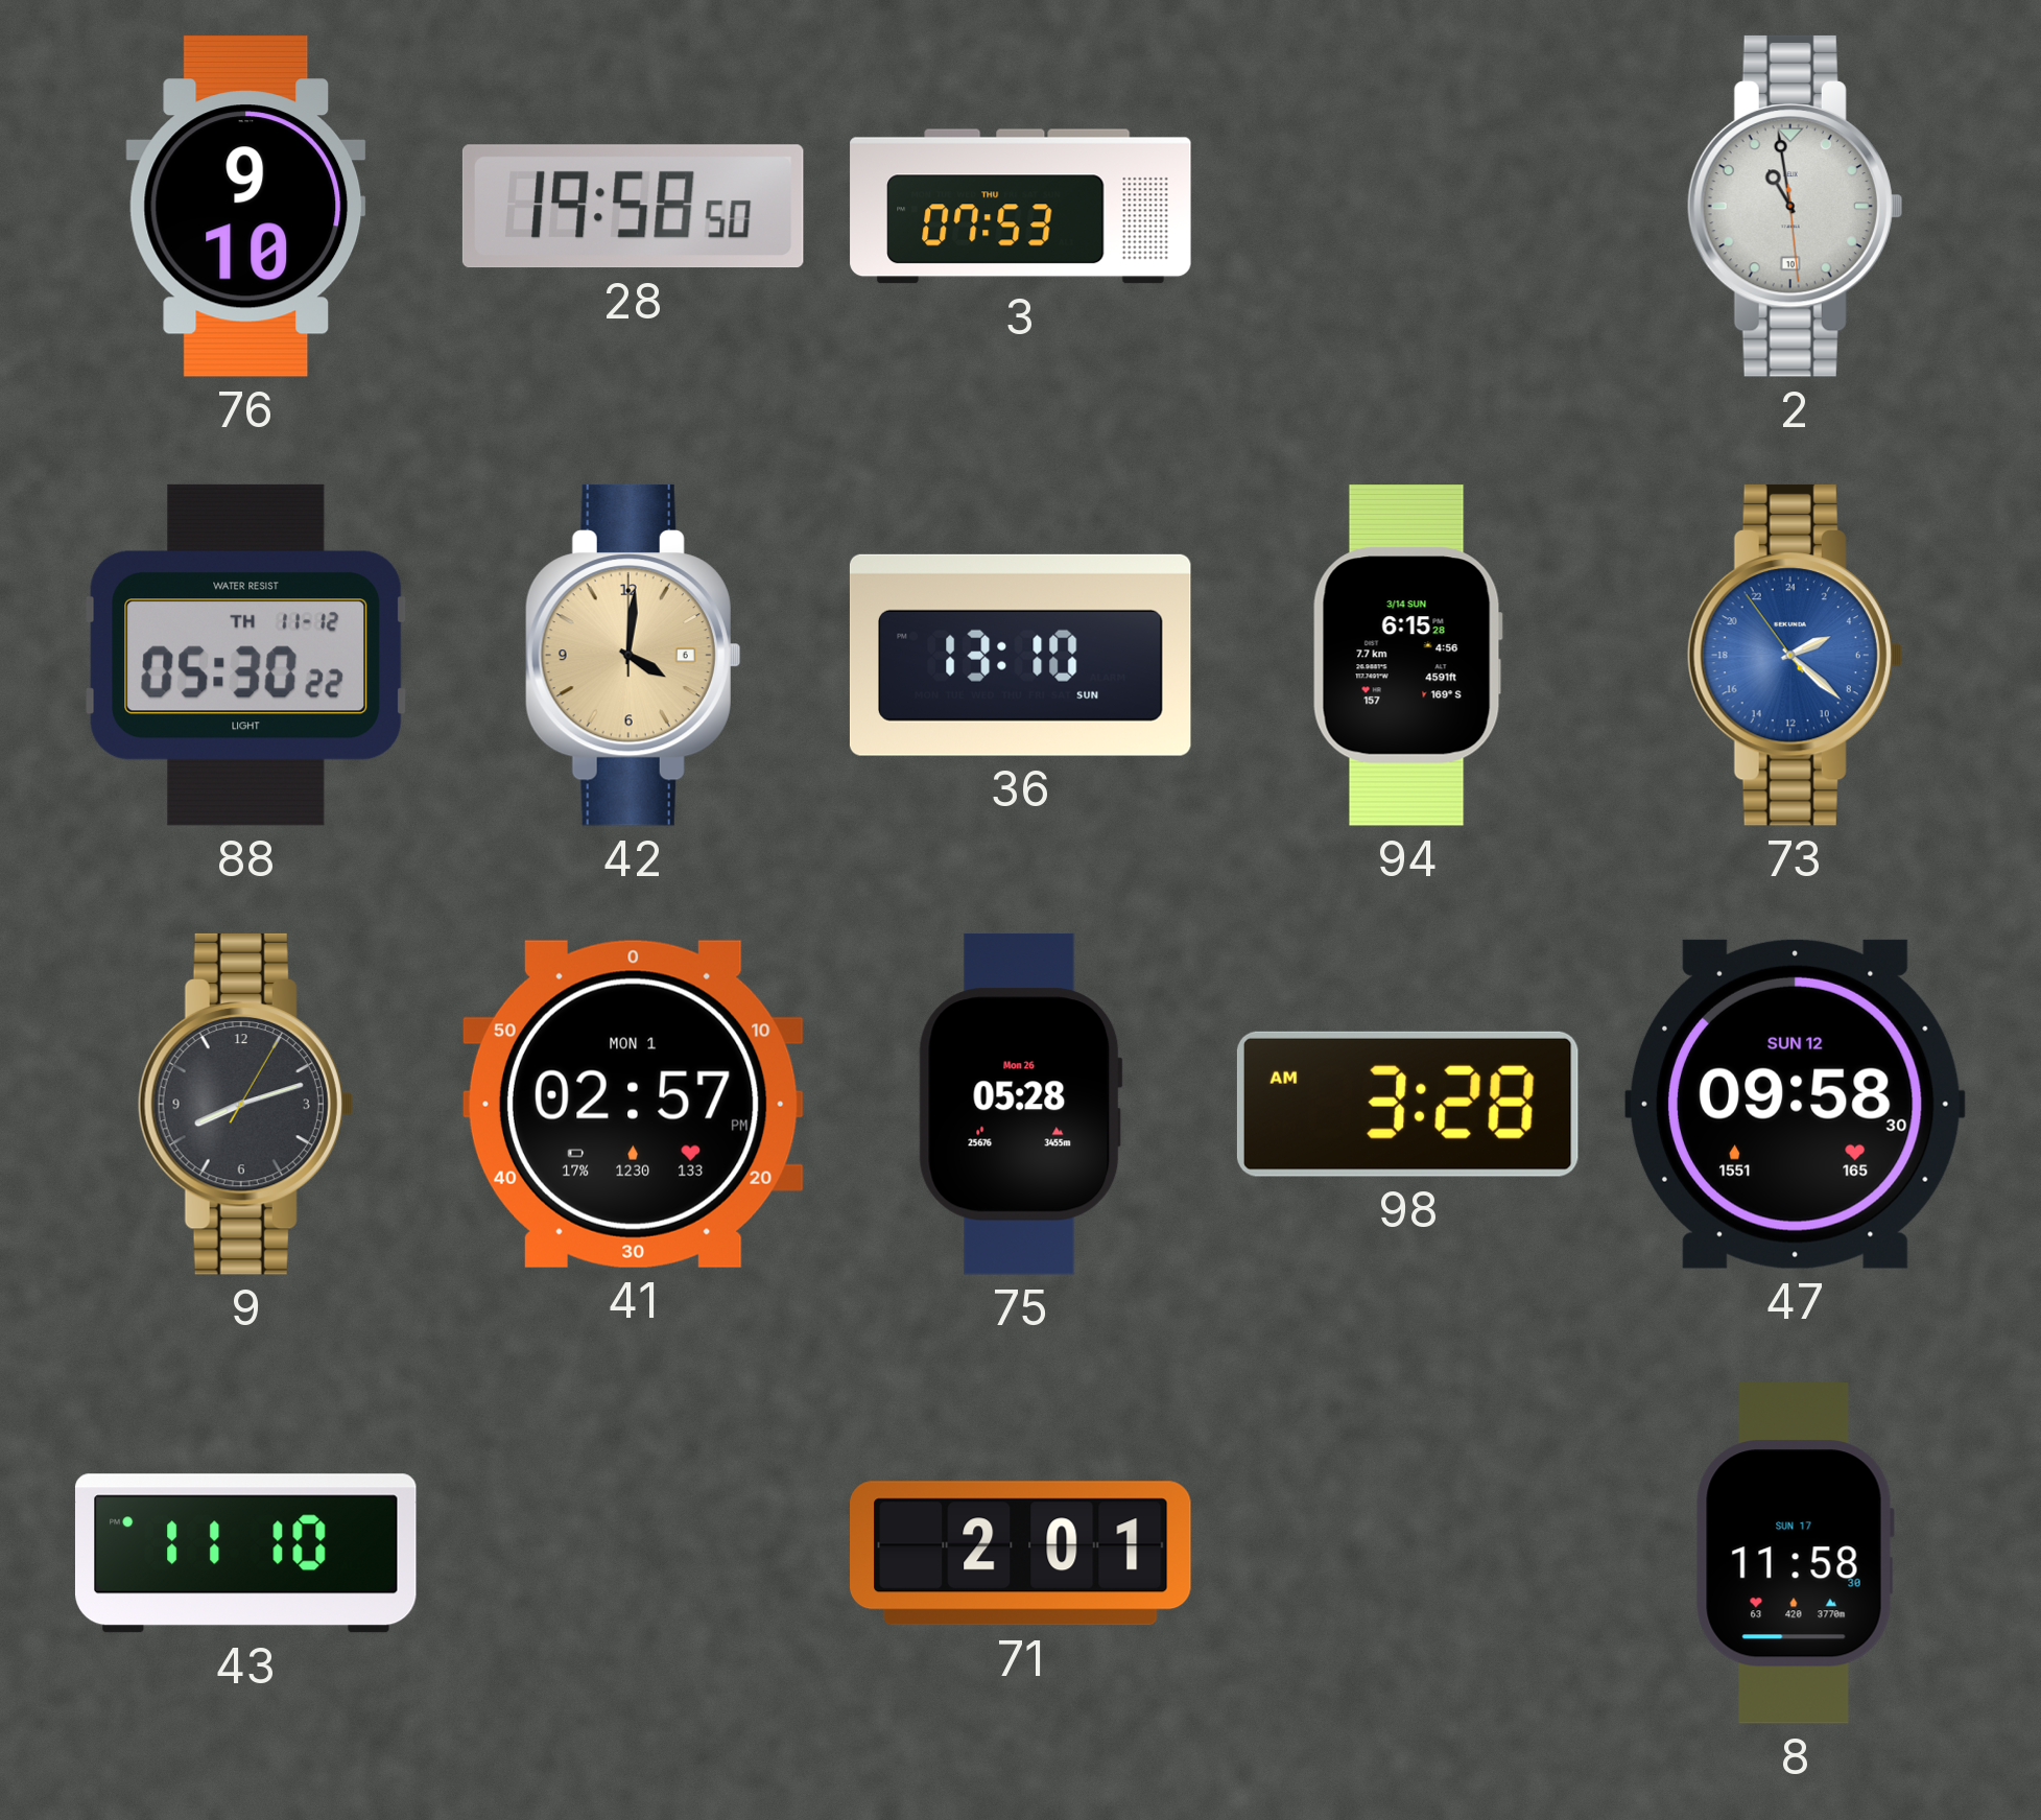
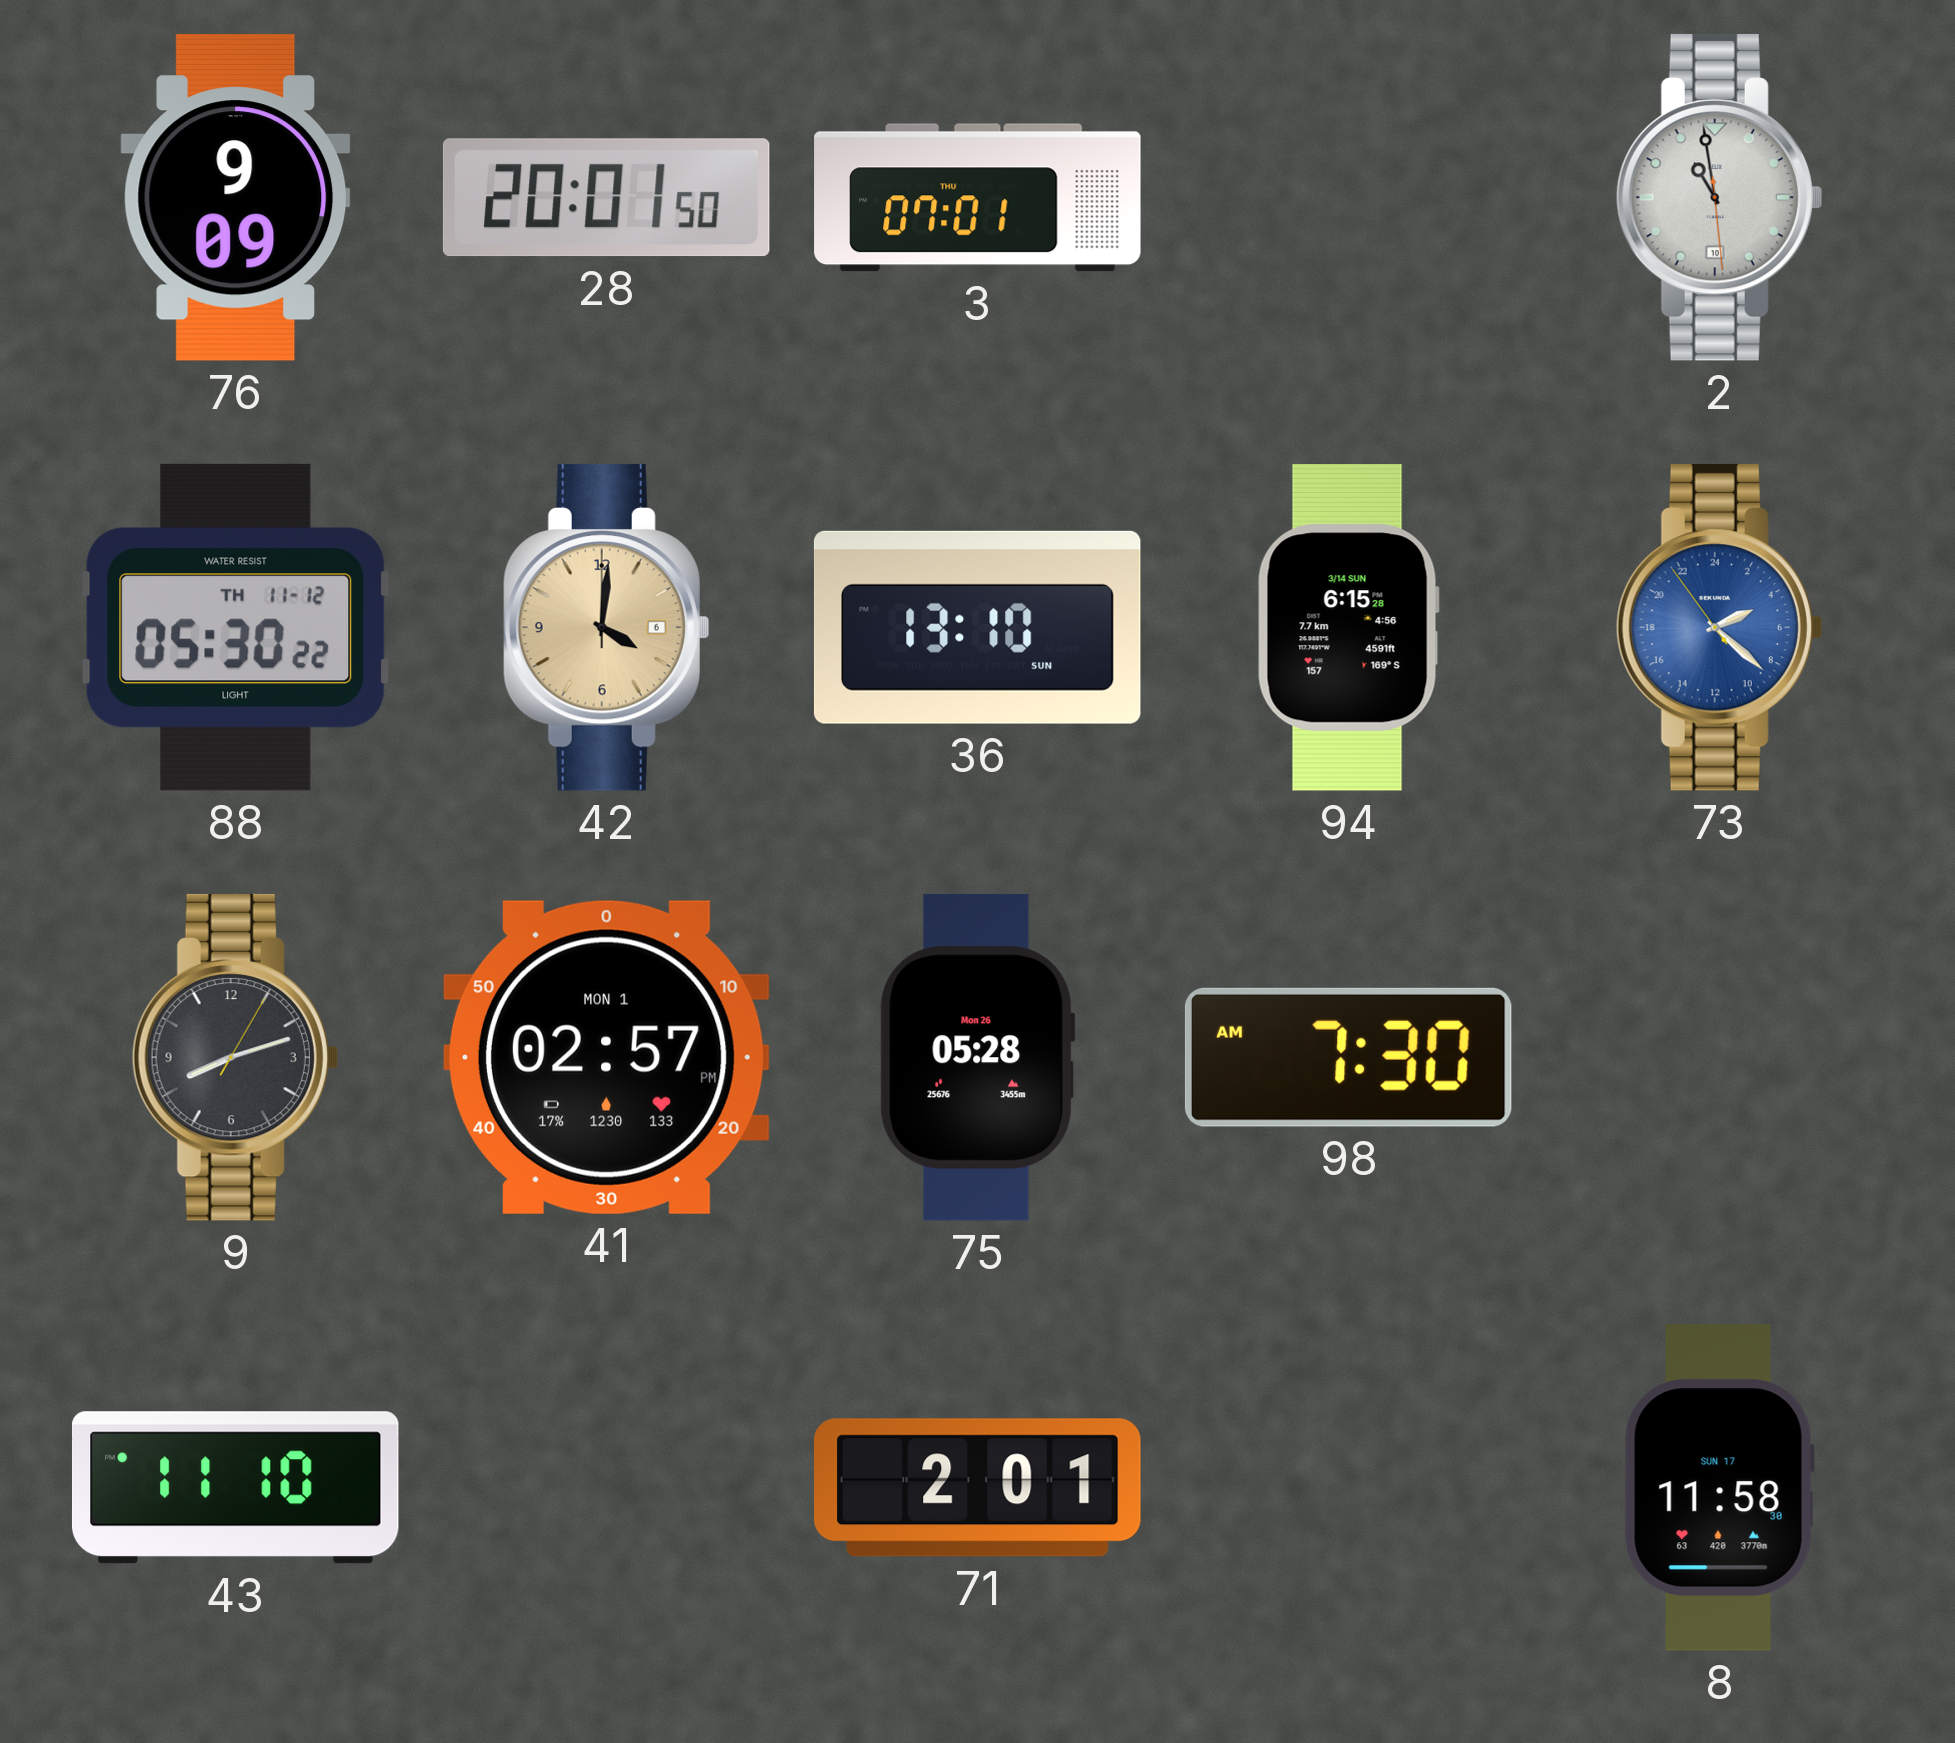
76: 9:10 -> 9:09
28: 19:58 -> 20:01
3: 07:53 -> 07:01
98: 3:28 -> 7:30
47: 09:58 -> none
